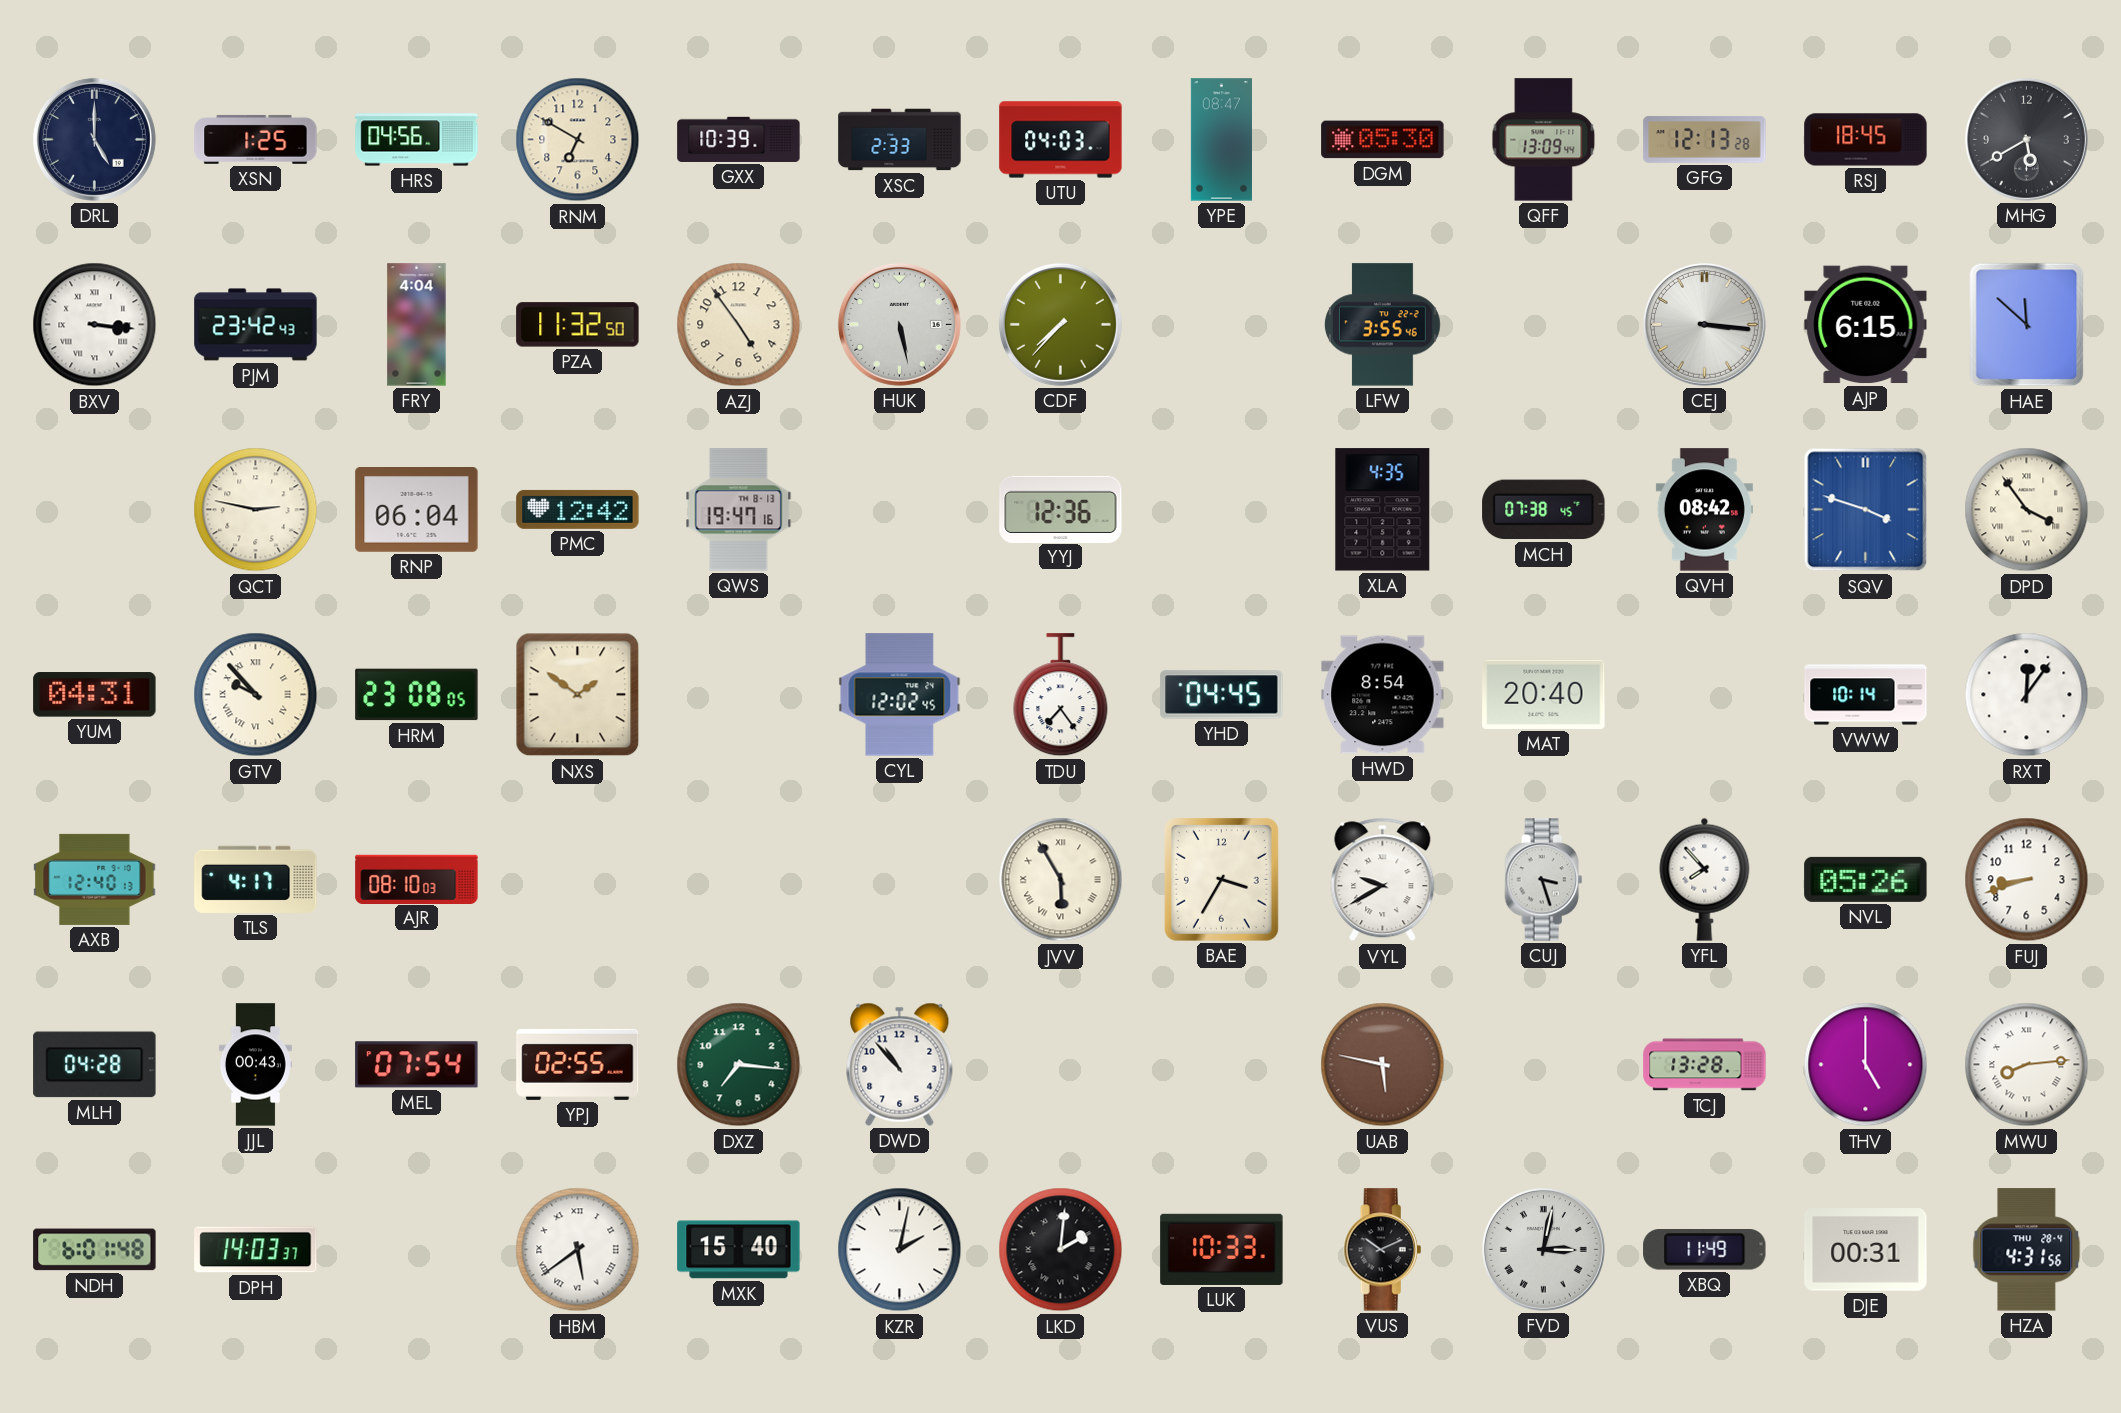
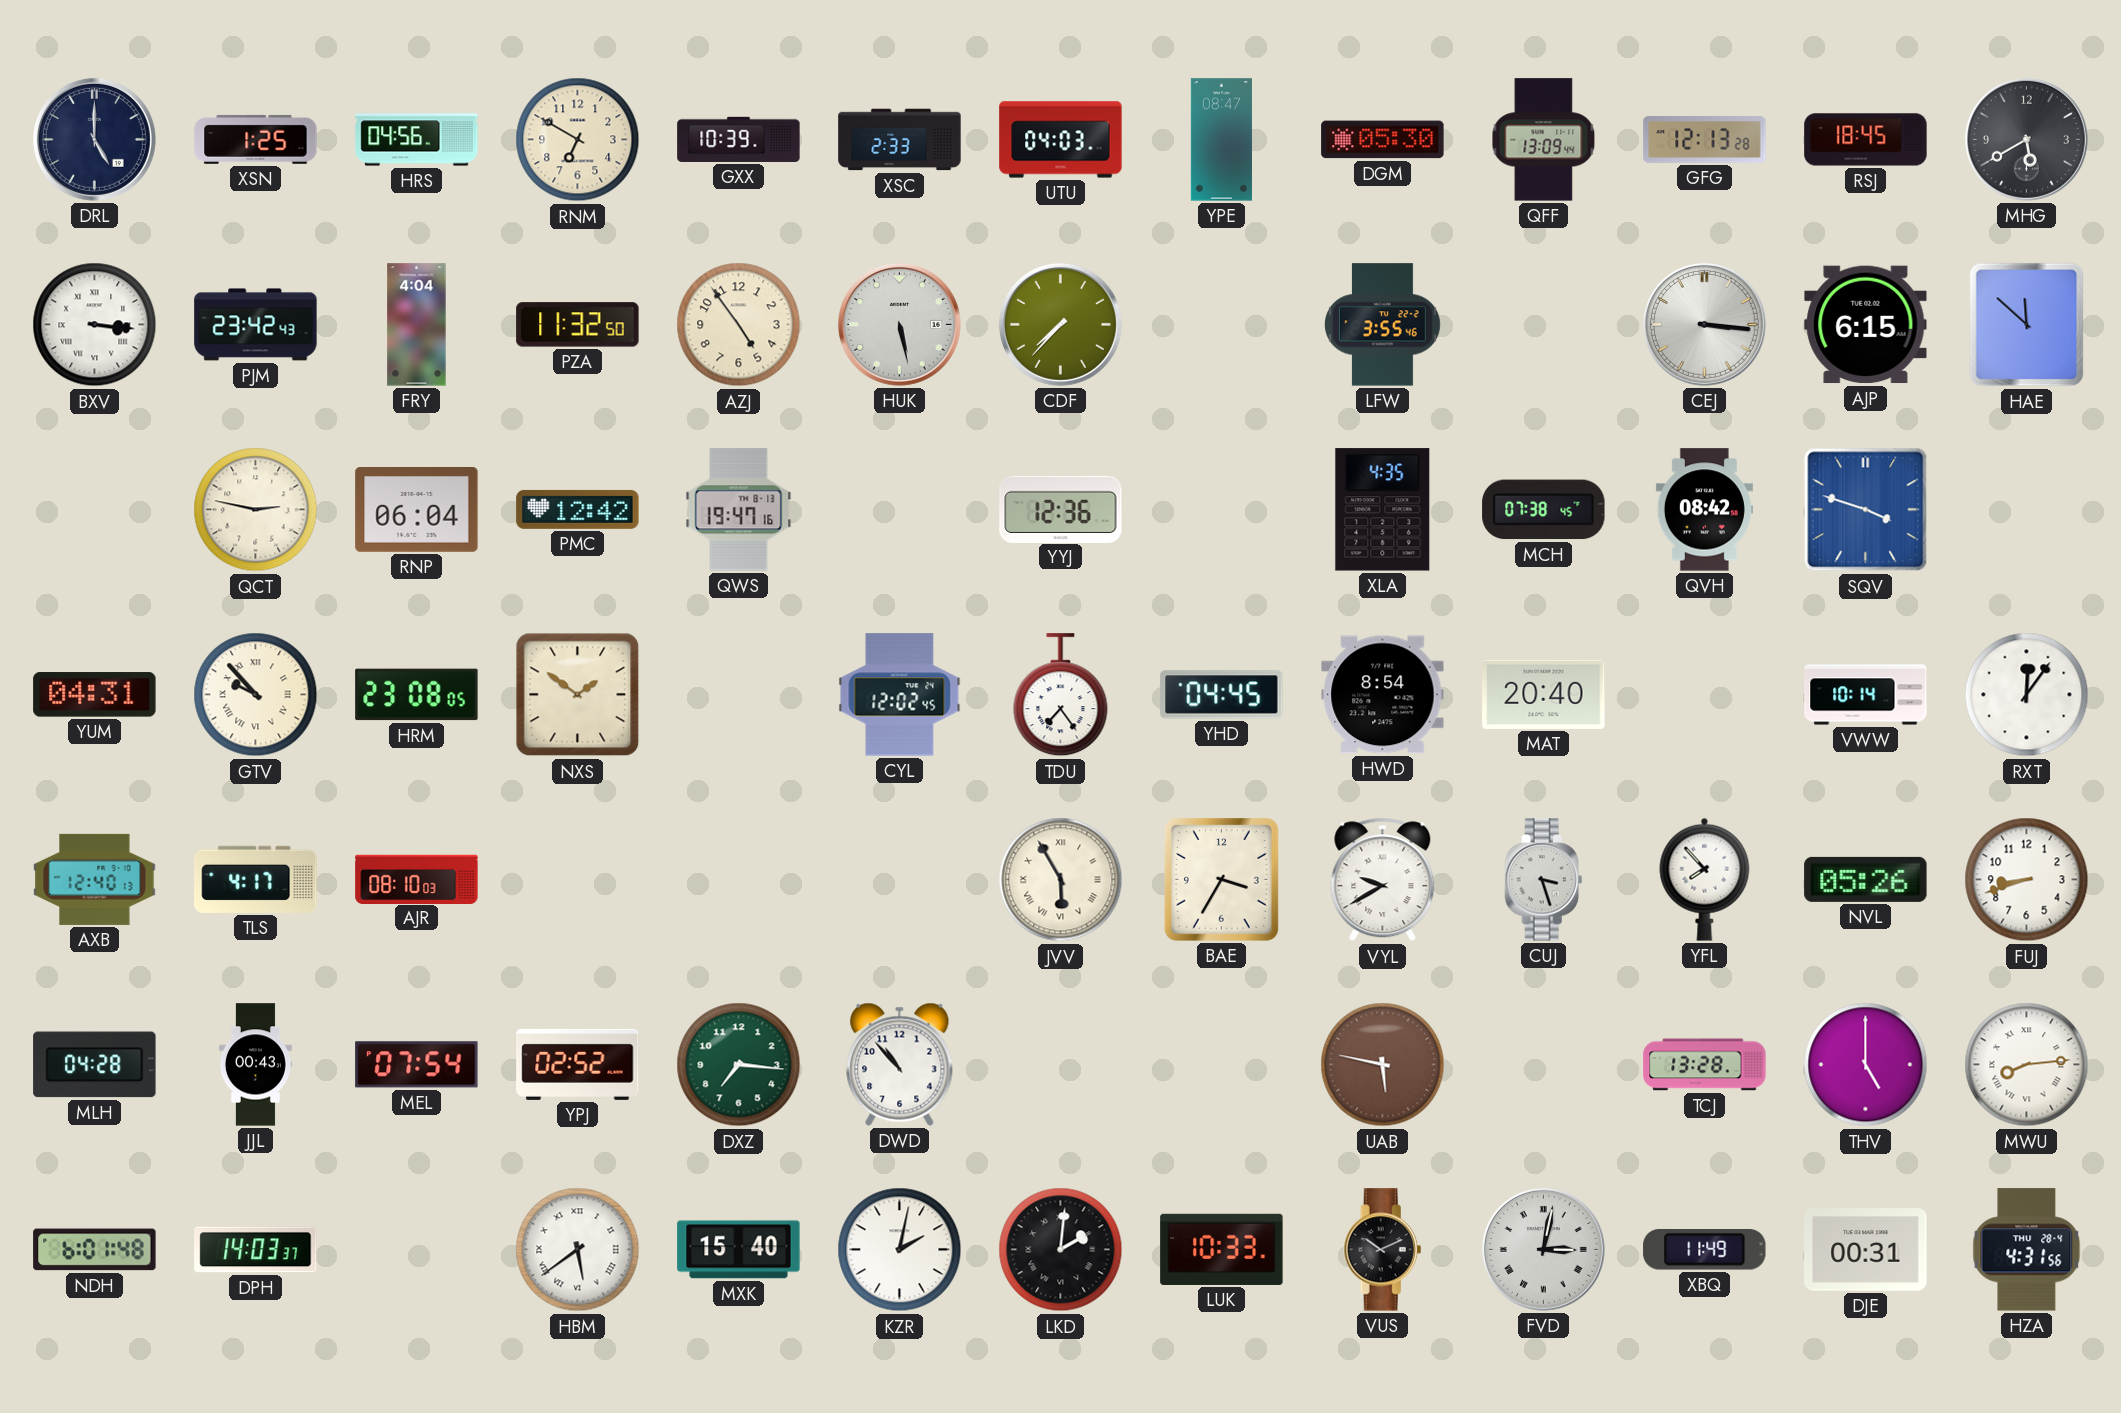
DPD: 3:54 -> none
YPJ: 02:55 -> 02:52
